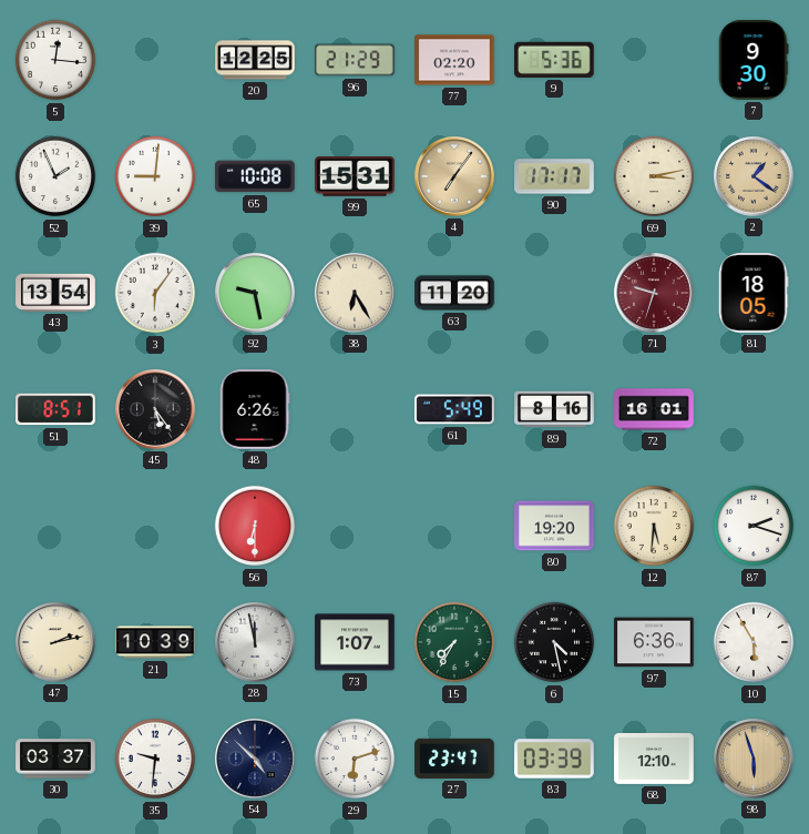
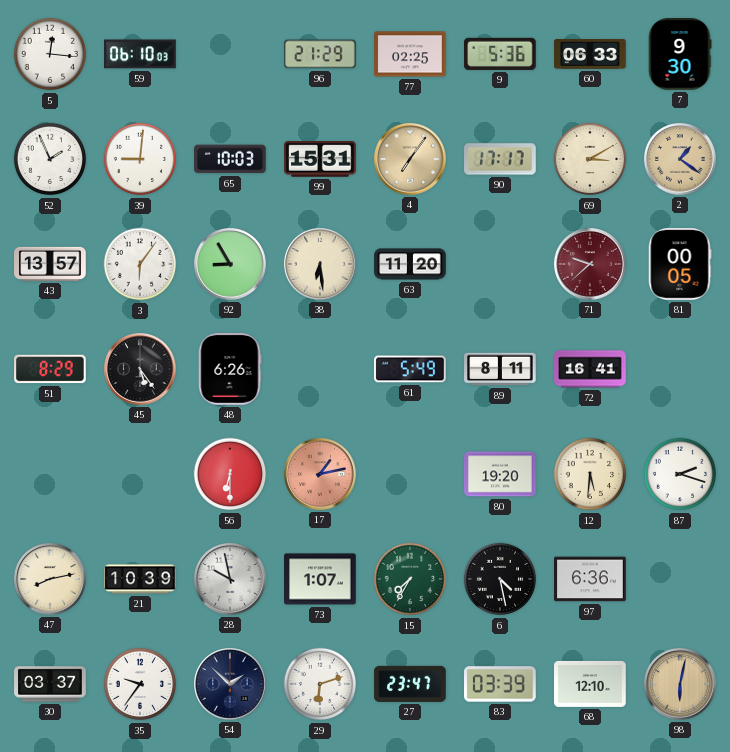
59: none -> 06:10
20: 12:25 -> none
77: 02:20 -> 02:25
60: none -> 06:33
65: 10:08 -> 10:03
69: 3:13 -> 3:10
43: 13:54 -> 13:57
92: 9:28 -> 8:55
38: 6:25 -> 6:29
71: 9:33 -> 9:38
81: 18:05 -> 00:05
51: 8:51 -> 8:29
89: 8:16 -> 8:11
72: 16:01 -> 16:41
17: none -> 1:13
47: 2:13 -> 8:13
28: 11:58 -> 9:58
10: 5:55 -> none
35: 9:31 -> 9:36
54: 4:52 -> 1:52
98: 5:57 -> 6:02
